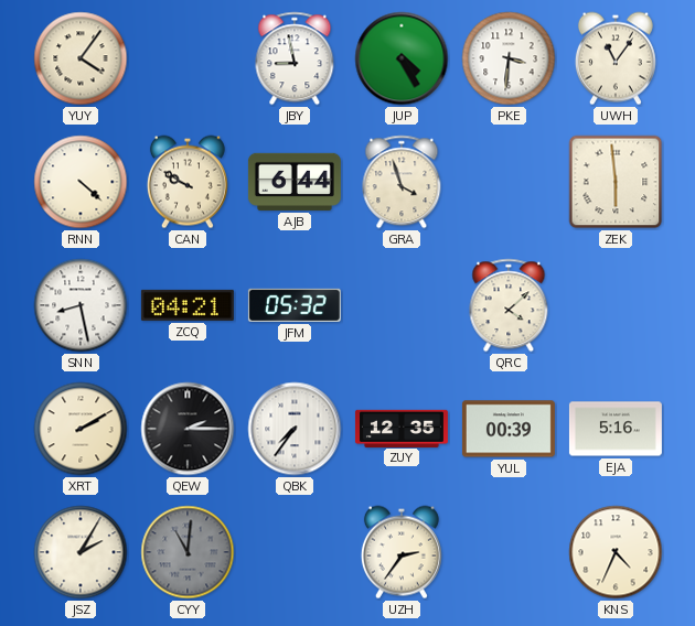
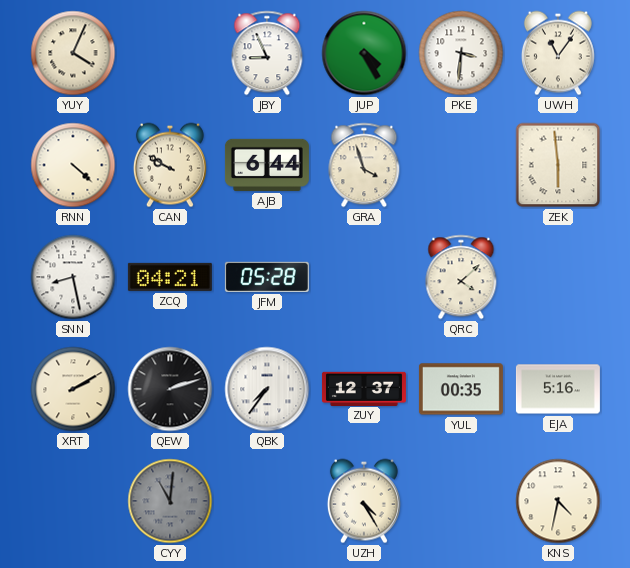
YUY: 4:06 -> 4:04
JBY: 8:58 -> 8:56
JFM: 05:32 -> 05:28
QEW: 2:15 -> 2:12
ZUY: 12:35 -> 12:37
YUL: 00:39 -> 00:35
JSZ: 2:05 -> none
UZH: 2:36 -> 4:25
KNS: 4:34 -> 4:32
